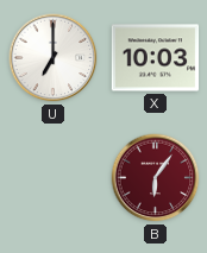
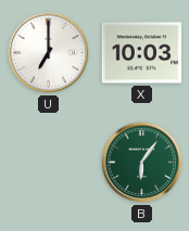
B dial: burgundy -> green
